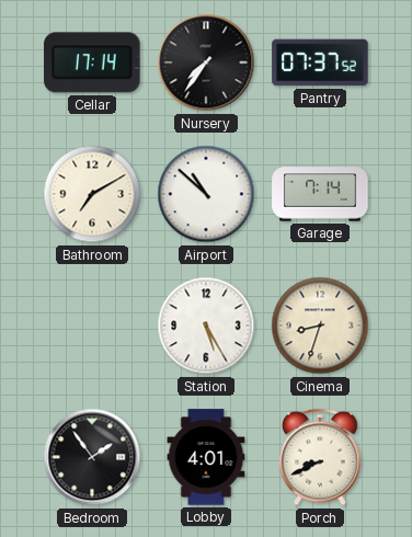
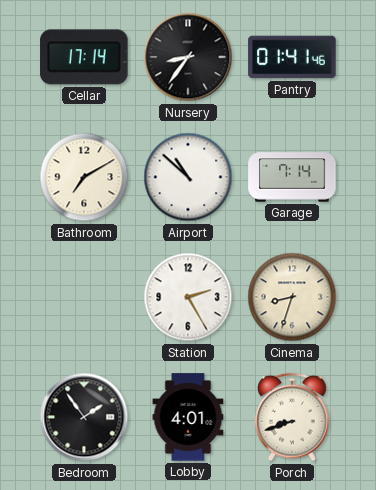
Nursery: 7:36 -> 8:36
Pantry: 07:37 -> 01:41
Station: 5:25 -> 2:25
Porch: 8:41 -> 8:42
